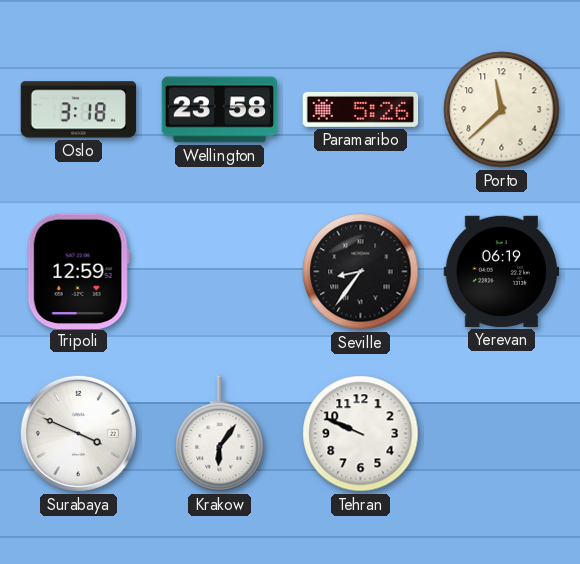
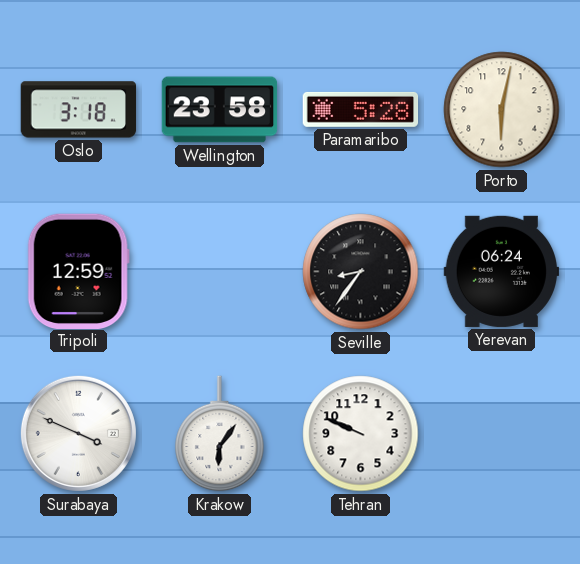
Paramaribo: 5:26 -> 5:28
Porto: 11:38 -> 6:02
Yerevan: 06:19 -> 06:24
